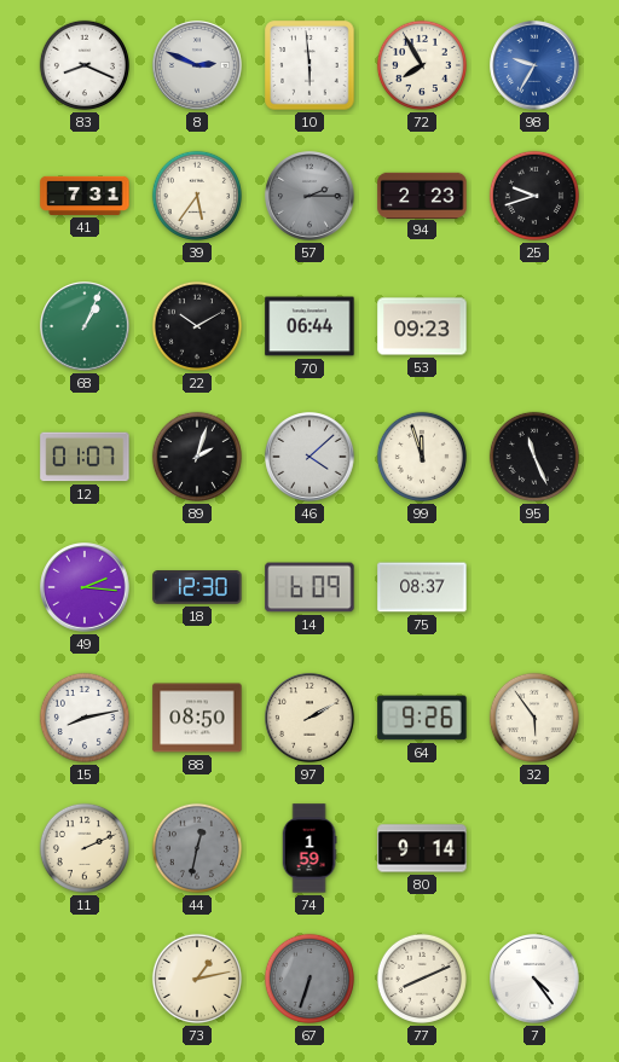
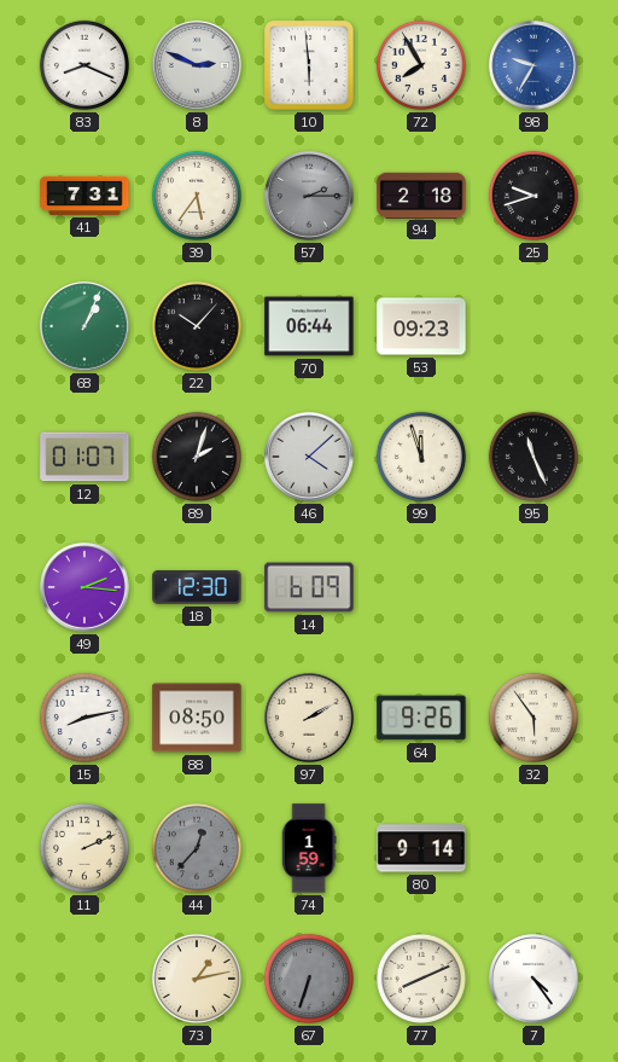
94: 2:23 -> 2:18
22: 10:10 -> 10:07
75: 08:37 -> none
44: 12:32 -> 12:37
